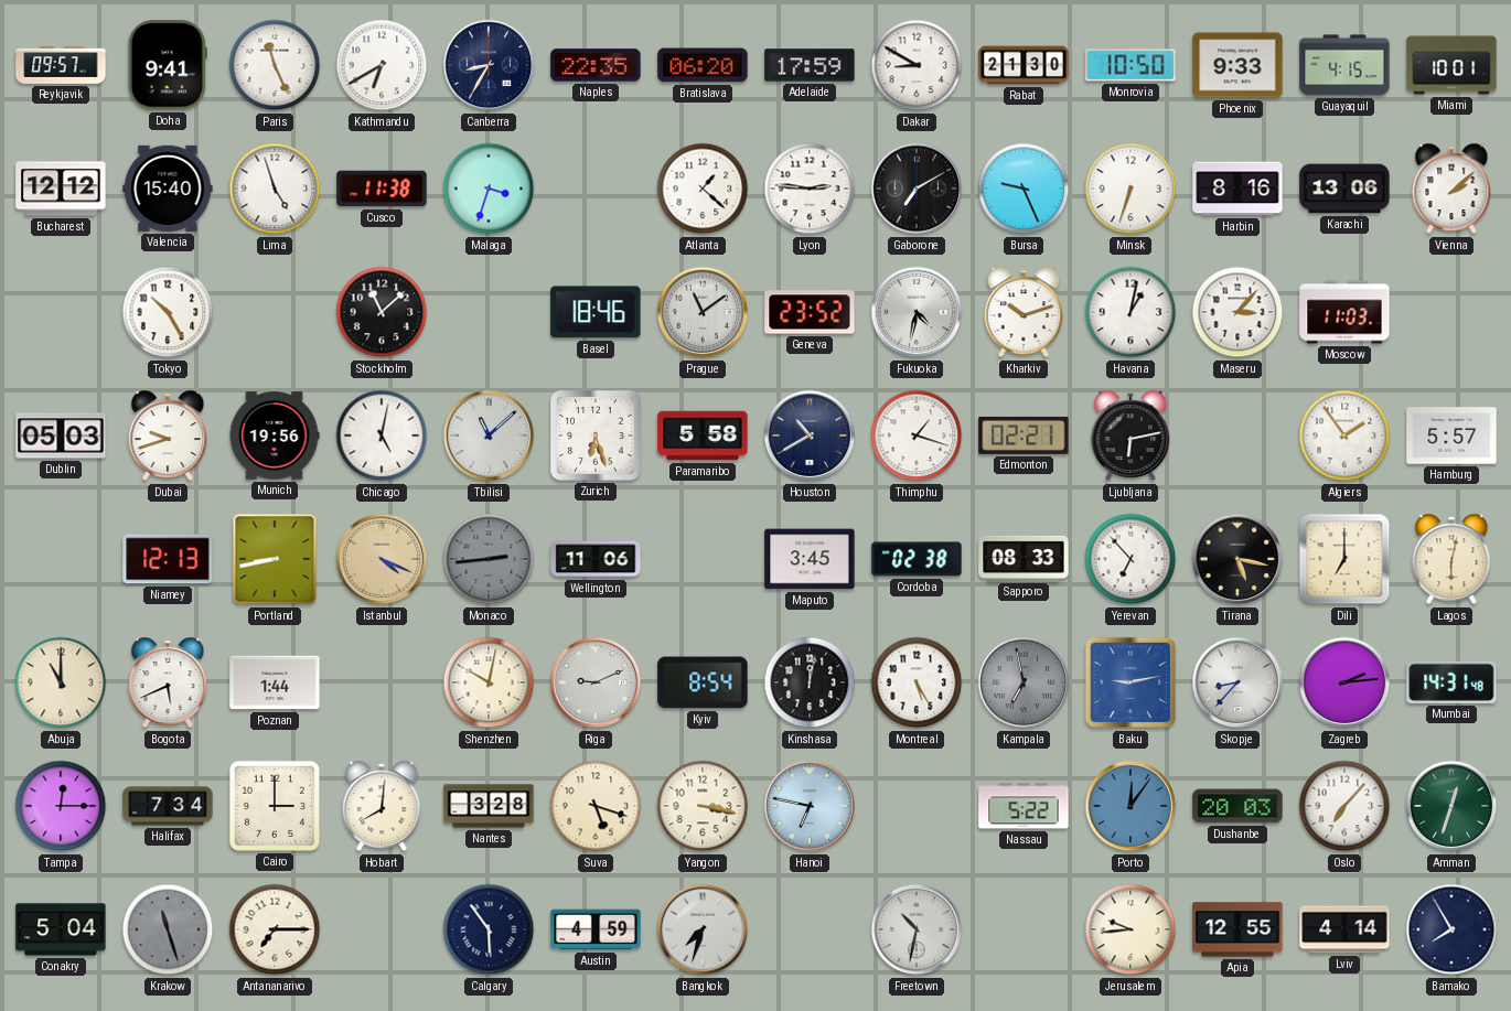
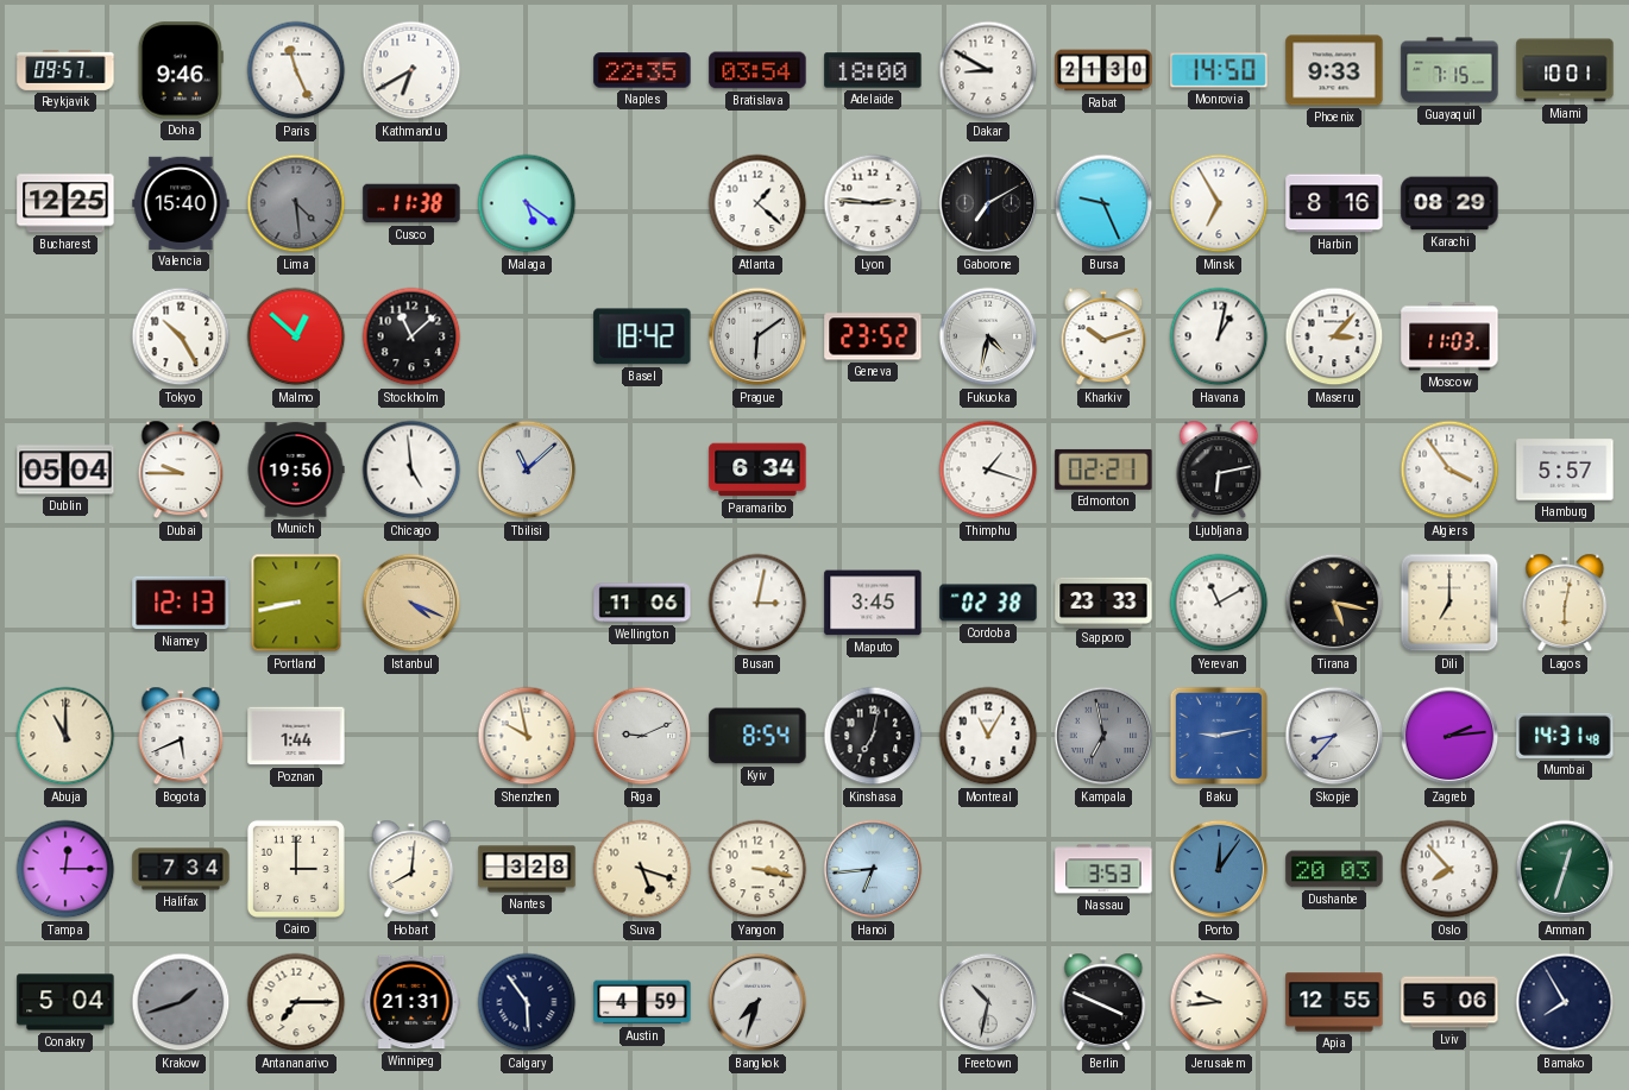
Doha: 9:41 -> 9:46
Canberra: 8:35 -> none
Bratislava: 06:20 -> 03:54
Adelaide: 17:59 -> 18:00
Monrovia: 10:50 -> 14:50
Guayaquil: 4:15 -> 7:15
Bucharest: 12:12 -> 12:25
Lima: 4:57 -> 4:29
Lima dial: white -> grey
Malaga: 3:33 -> 5:21
Minsk: 6:33 -> 6:55
Karachi: 13:06 -> 08:29
Vienna: 2:08 -> none
Malmo: none -> 12:52
Basel: 18:46 -> 18:42
Prague: 11:09 -> 6:09
Dublin: 05:03 -> 05:04
Dubai: 9:42 -> 9:45
Chicago: 5:02 -> 4:59
Zurich: 6:27 -> none
Paramaribo: 5:58 -> 6:34
Houston: 10:40 -> none
Algiers: 1:54 -> 3:54
Monaco: 2:44 -> none
Busan: none -> 3:02
Sapporo: 08:33 -> 23:33
Yerevan: 6:53 -> 11:10
Shenzhen: 10:02 -> 9:58
Kinshasa: 12:02 -> 7:02
Montreal: 5:25 -> 11:05
Hanoi: 6:47 -> 6:44
Nassau: 5:22 -> 3:53
Oslo: 7:07 -> 7:53
Krakow: 11:27 -> 1:42
Winnipeg: none -> 21:31
Berlin: none -> 3:49
Lviv: 4:14 -> 5:06
